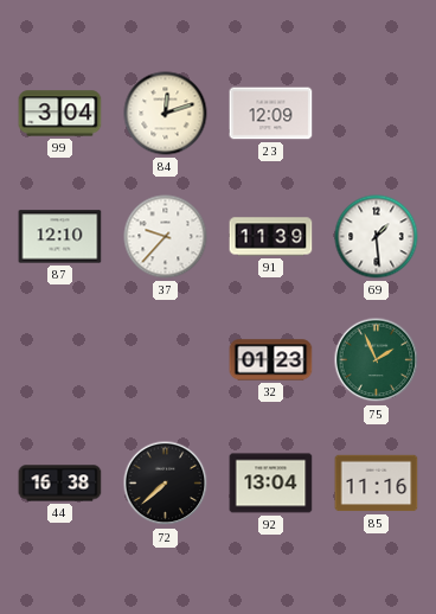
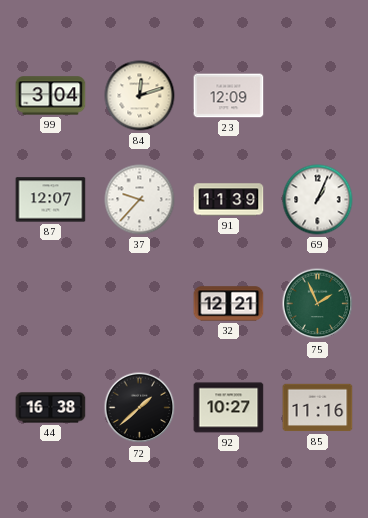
87: 12:10 -> 12:07
69: 1:29 -> 1:04
32: 01:23 -> 12:21
72: 7:38 -> 1:38
92: 13:04 -> 10:27
